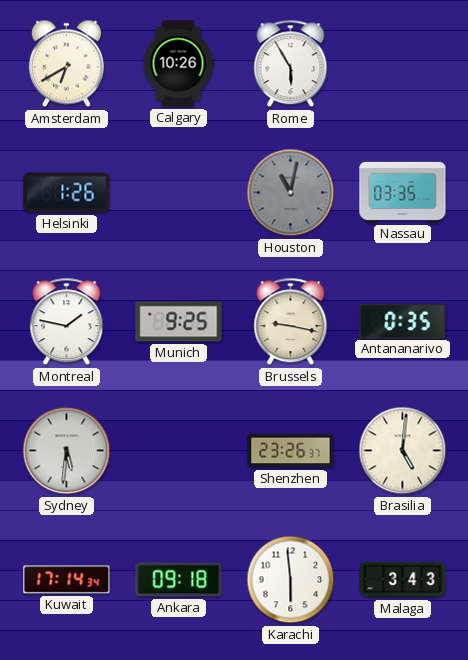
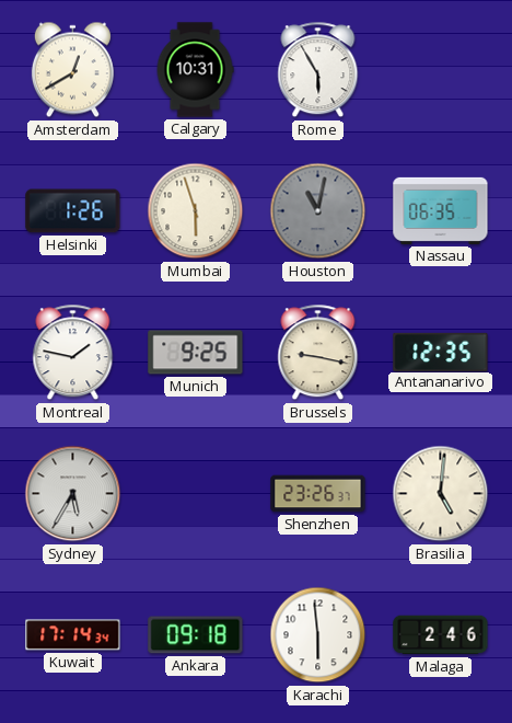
Amsterdam: 6:40 -> 12:40
Calgary: 10:26 -> 10:31
Mumbai: none -> 5:57
Nassau: 03:35 -> 06:35
Antananarivo: 0:35 -> 12:35
Sydney: 5:31 -> 5:35
Malaga: 3:43 -> 2:46
